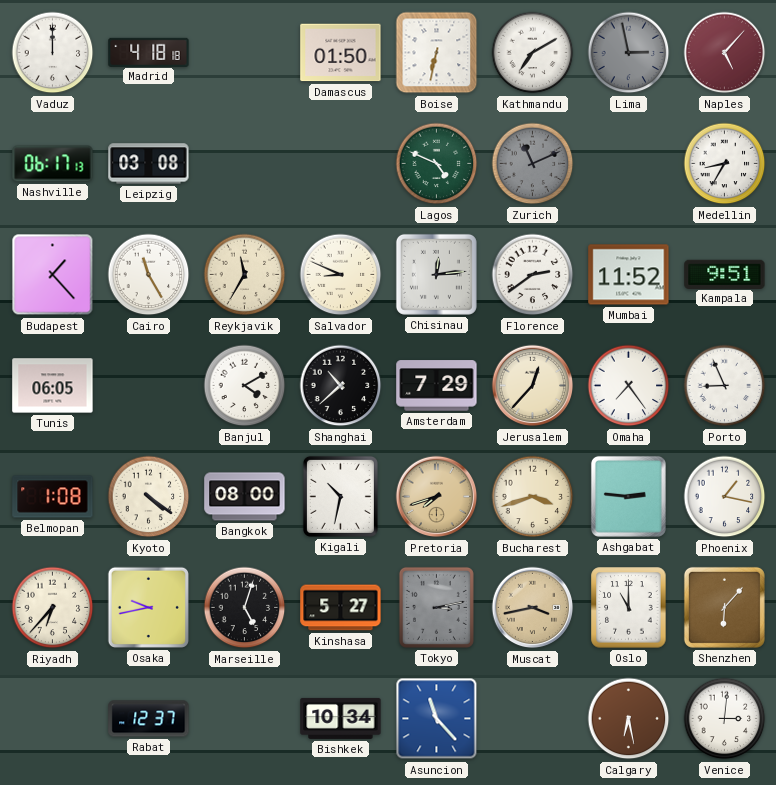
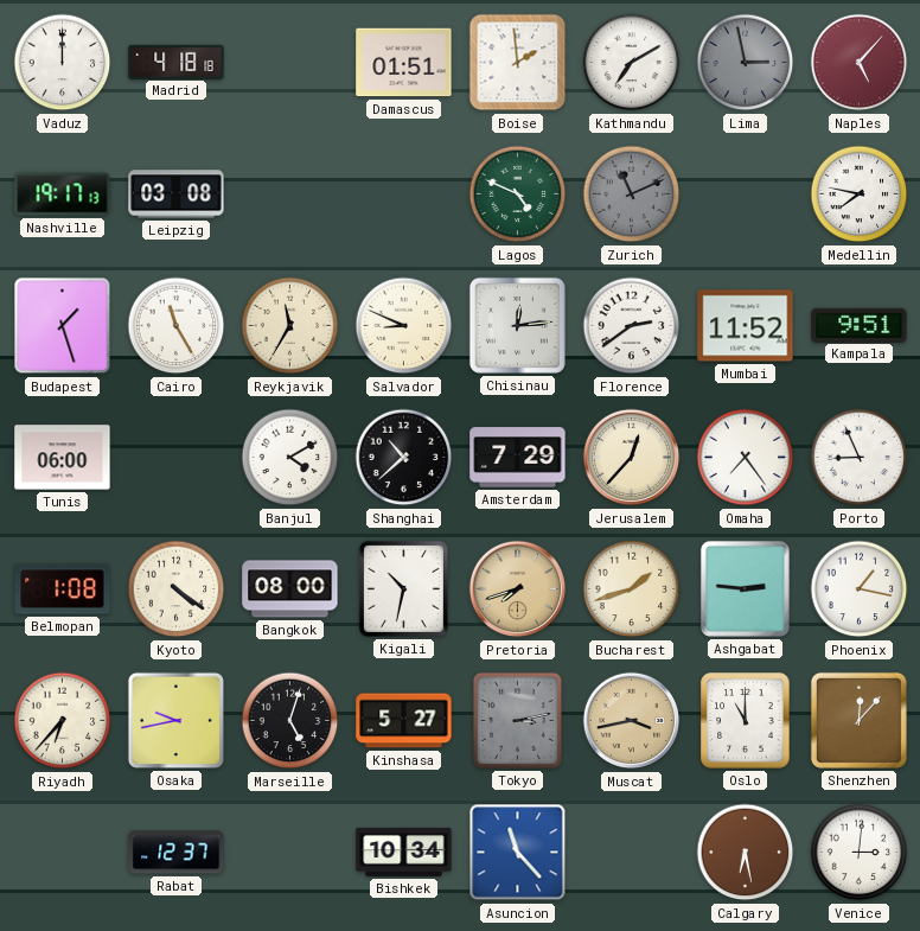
Damascus: 01:50 -> 01:51
Boise: 6:32 -> 1:59
Nashville: 06:17 -> 19:17
Medellin: 8:35 -> 7:47
Budapest: 1:23 -> 1:27
Tunis: 06:05 -> 06:00
Bucharest: 3:42 -> 1:42
Shenzhen: 6:07 -> 12:07
